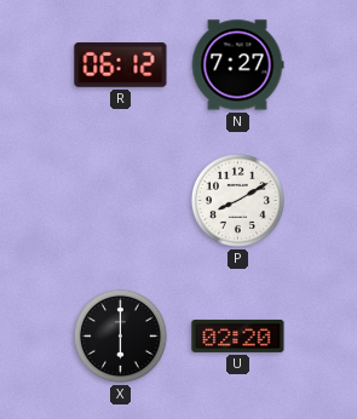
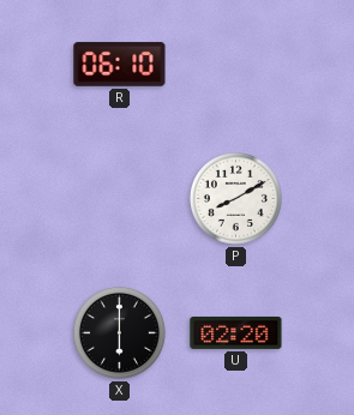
R: 06:12 -> 06:10
N: 7:27 -> none
